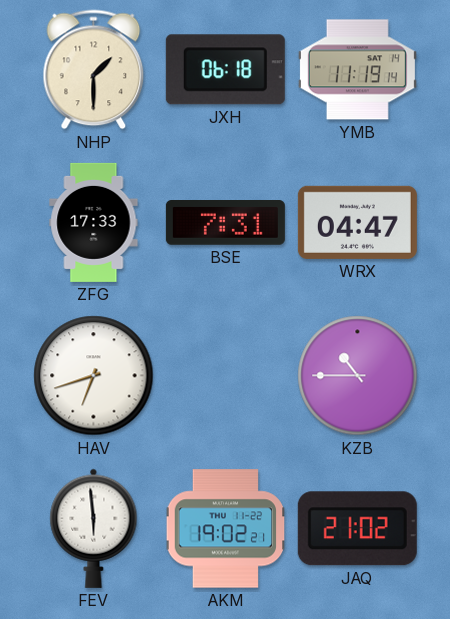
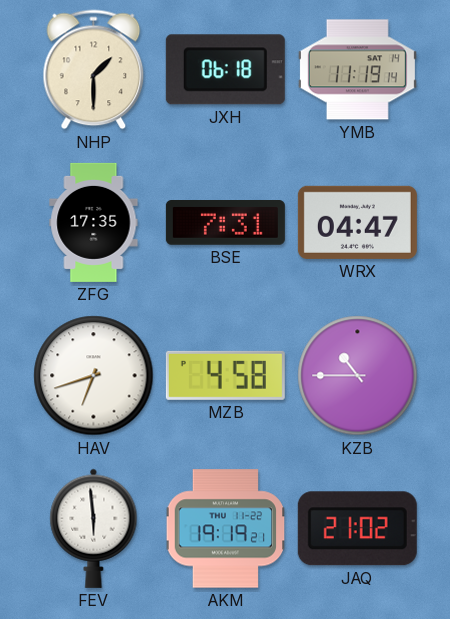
ZFG: 17:33 -> 17:35
MZB: none -> 4:58
AKM: 19:02 -> 19:19
